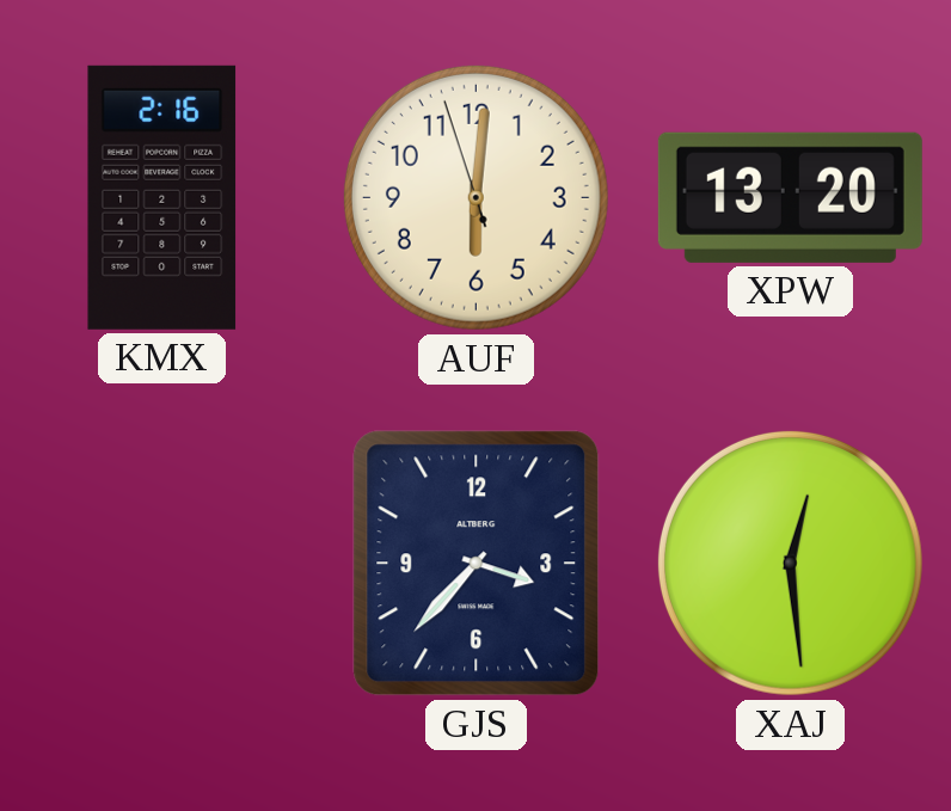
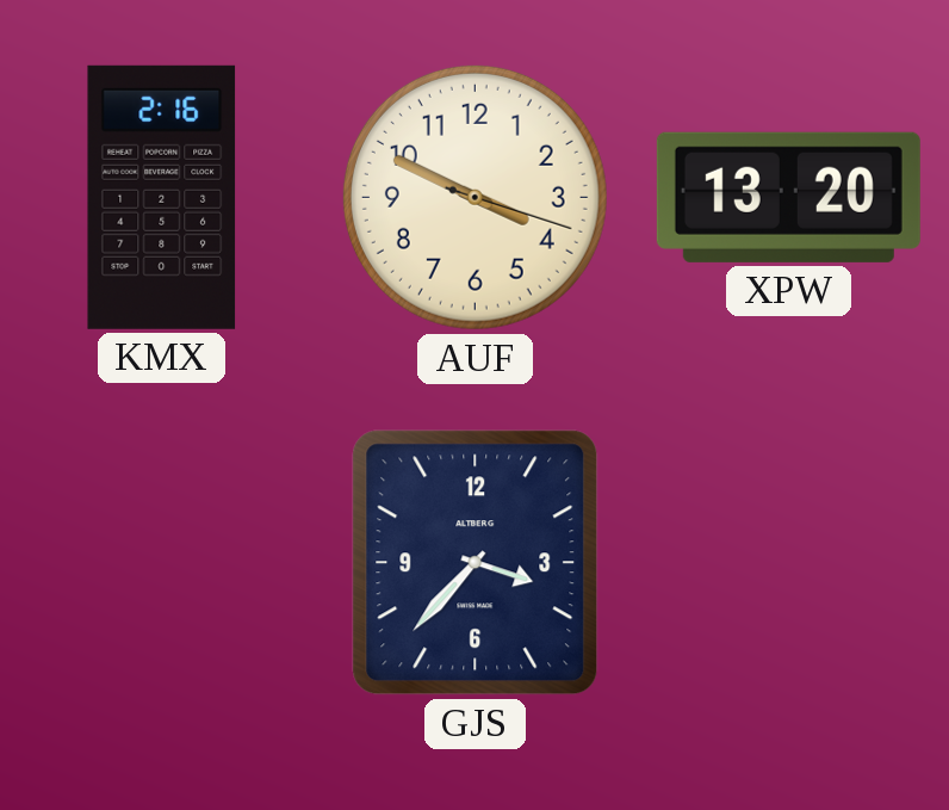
AUF: 6:00 -> 3:49
XAJ: 12:29 -> none
